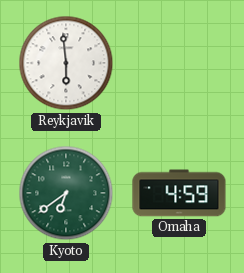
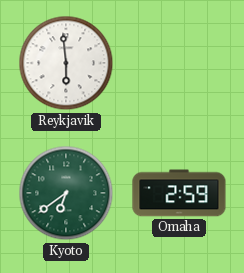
Omaha: 4:59 -> 2:59
